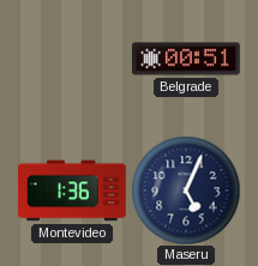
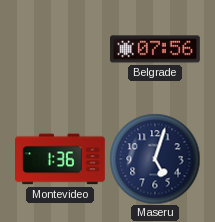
Belgrade: 00:51 -> 07:56
Maseru: 5:04 -> 5:03
